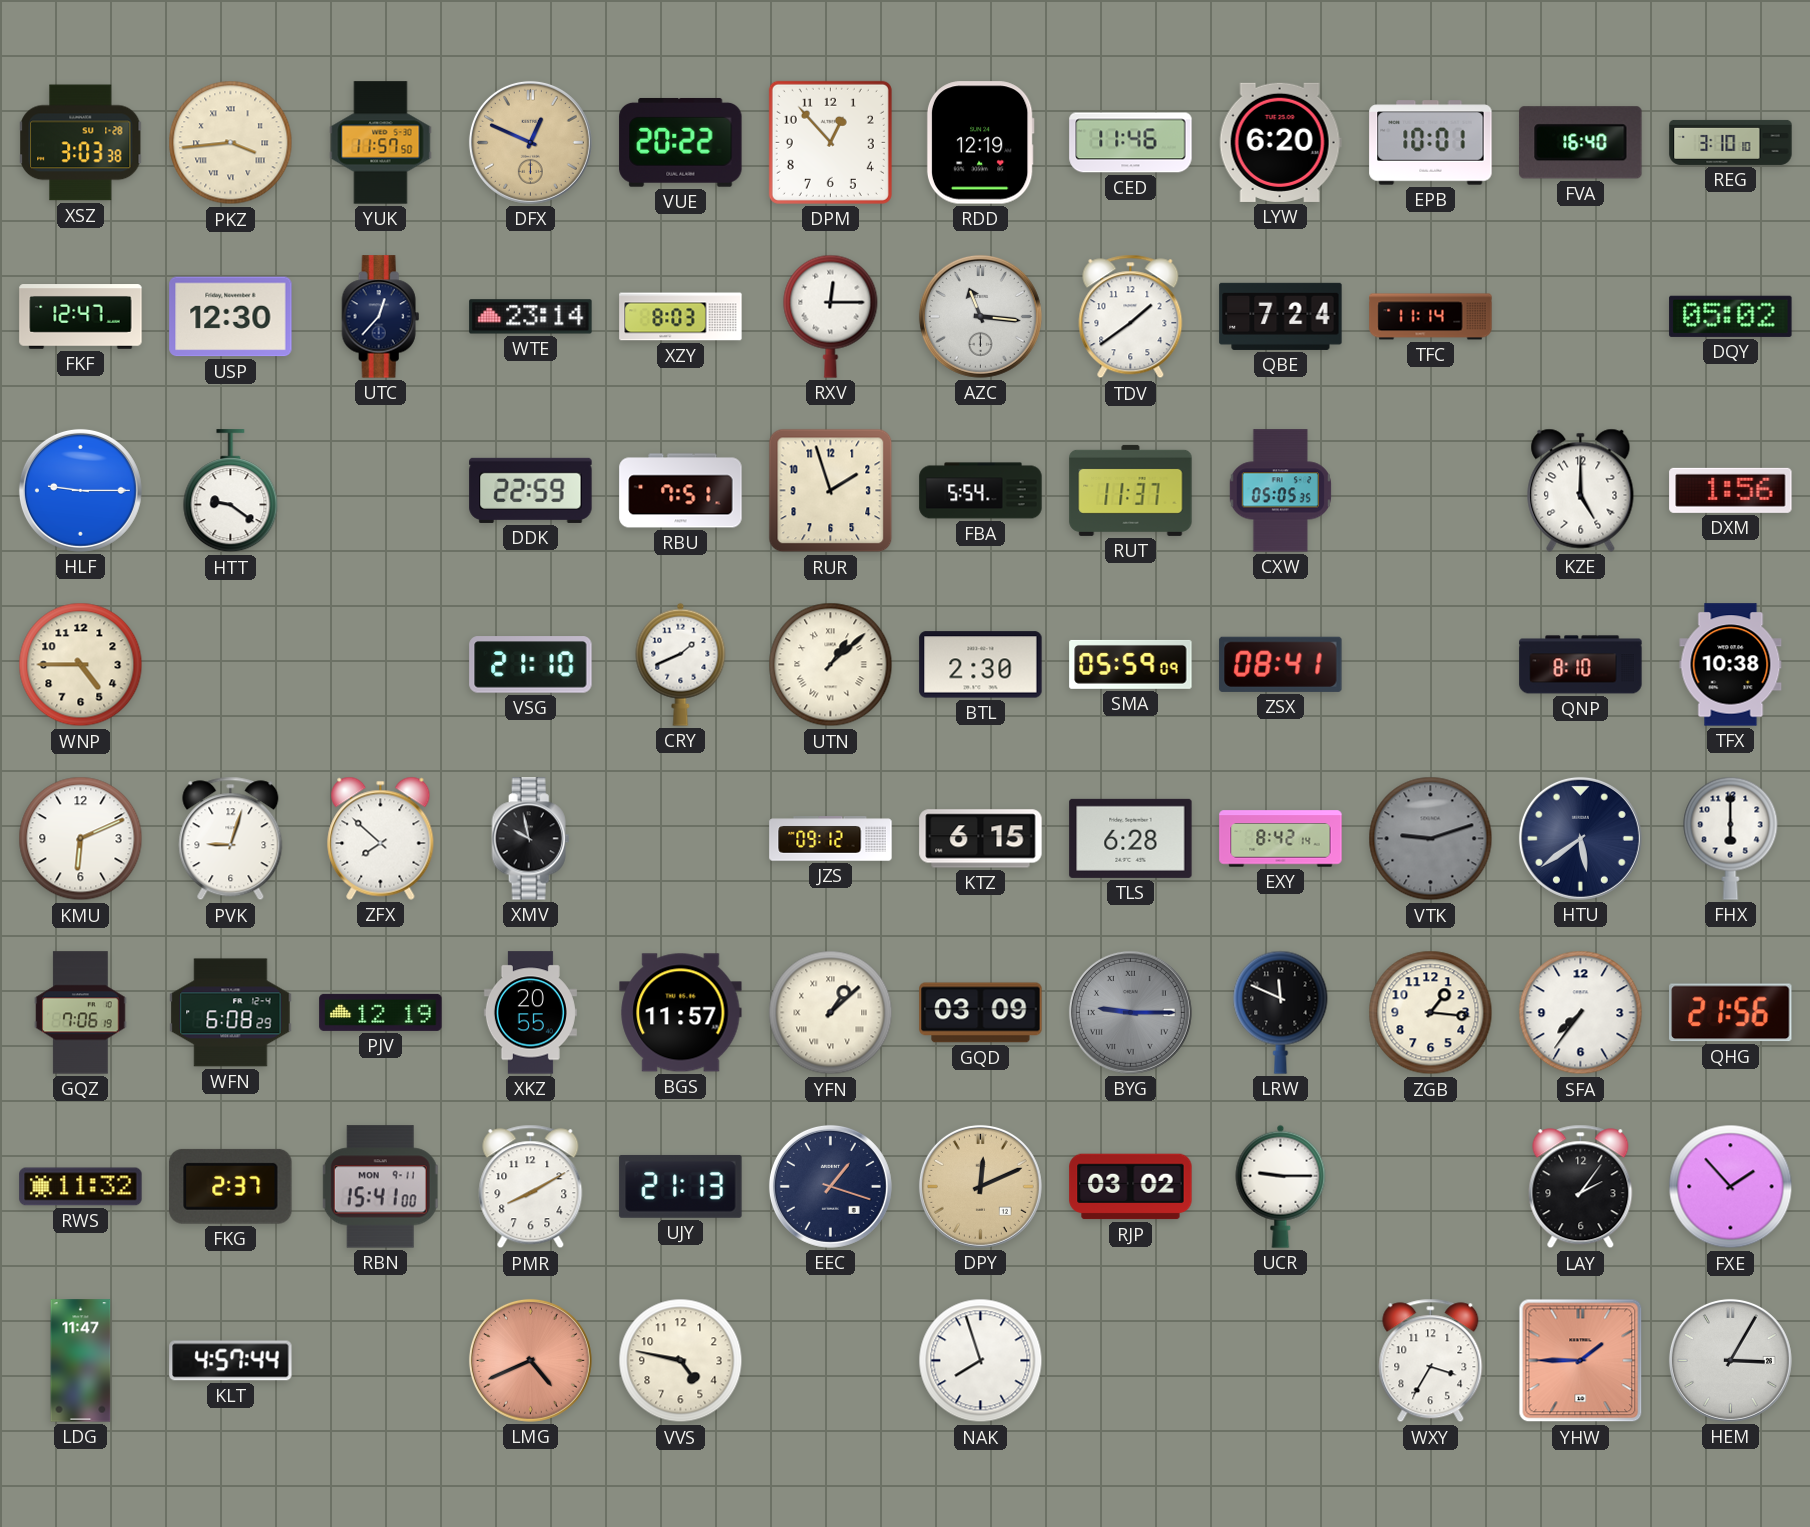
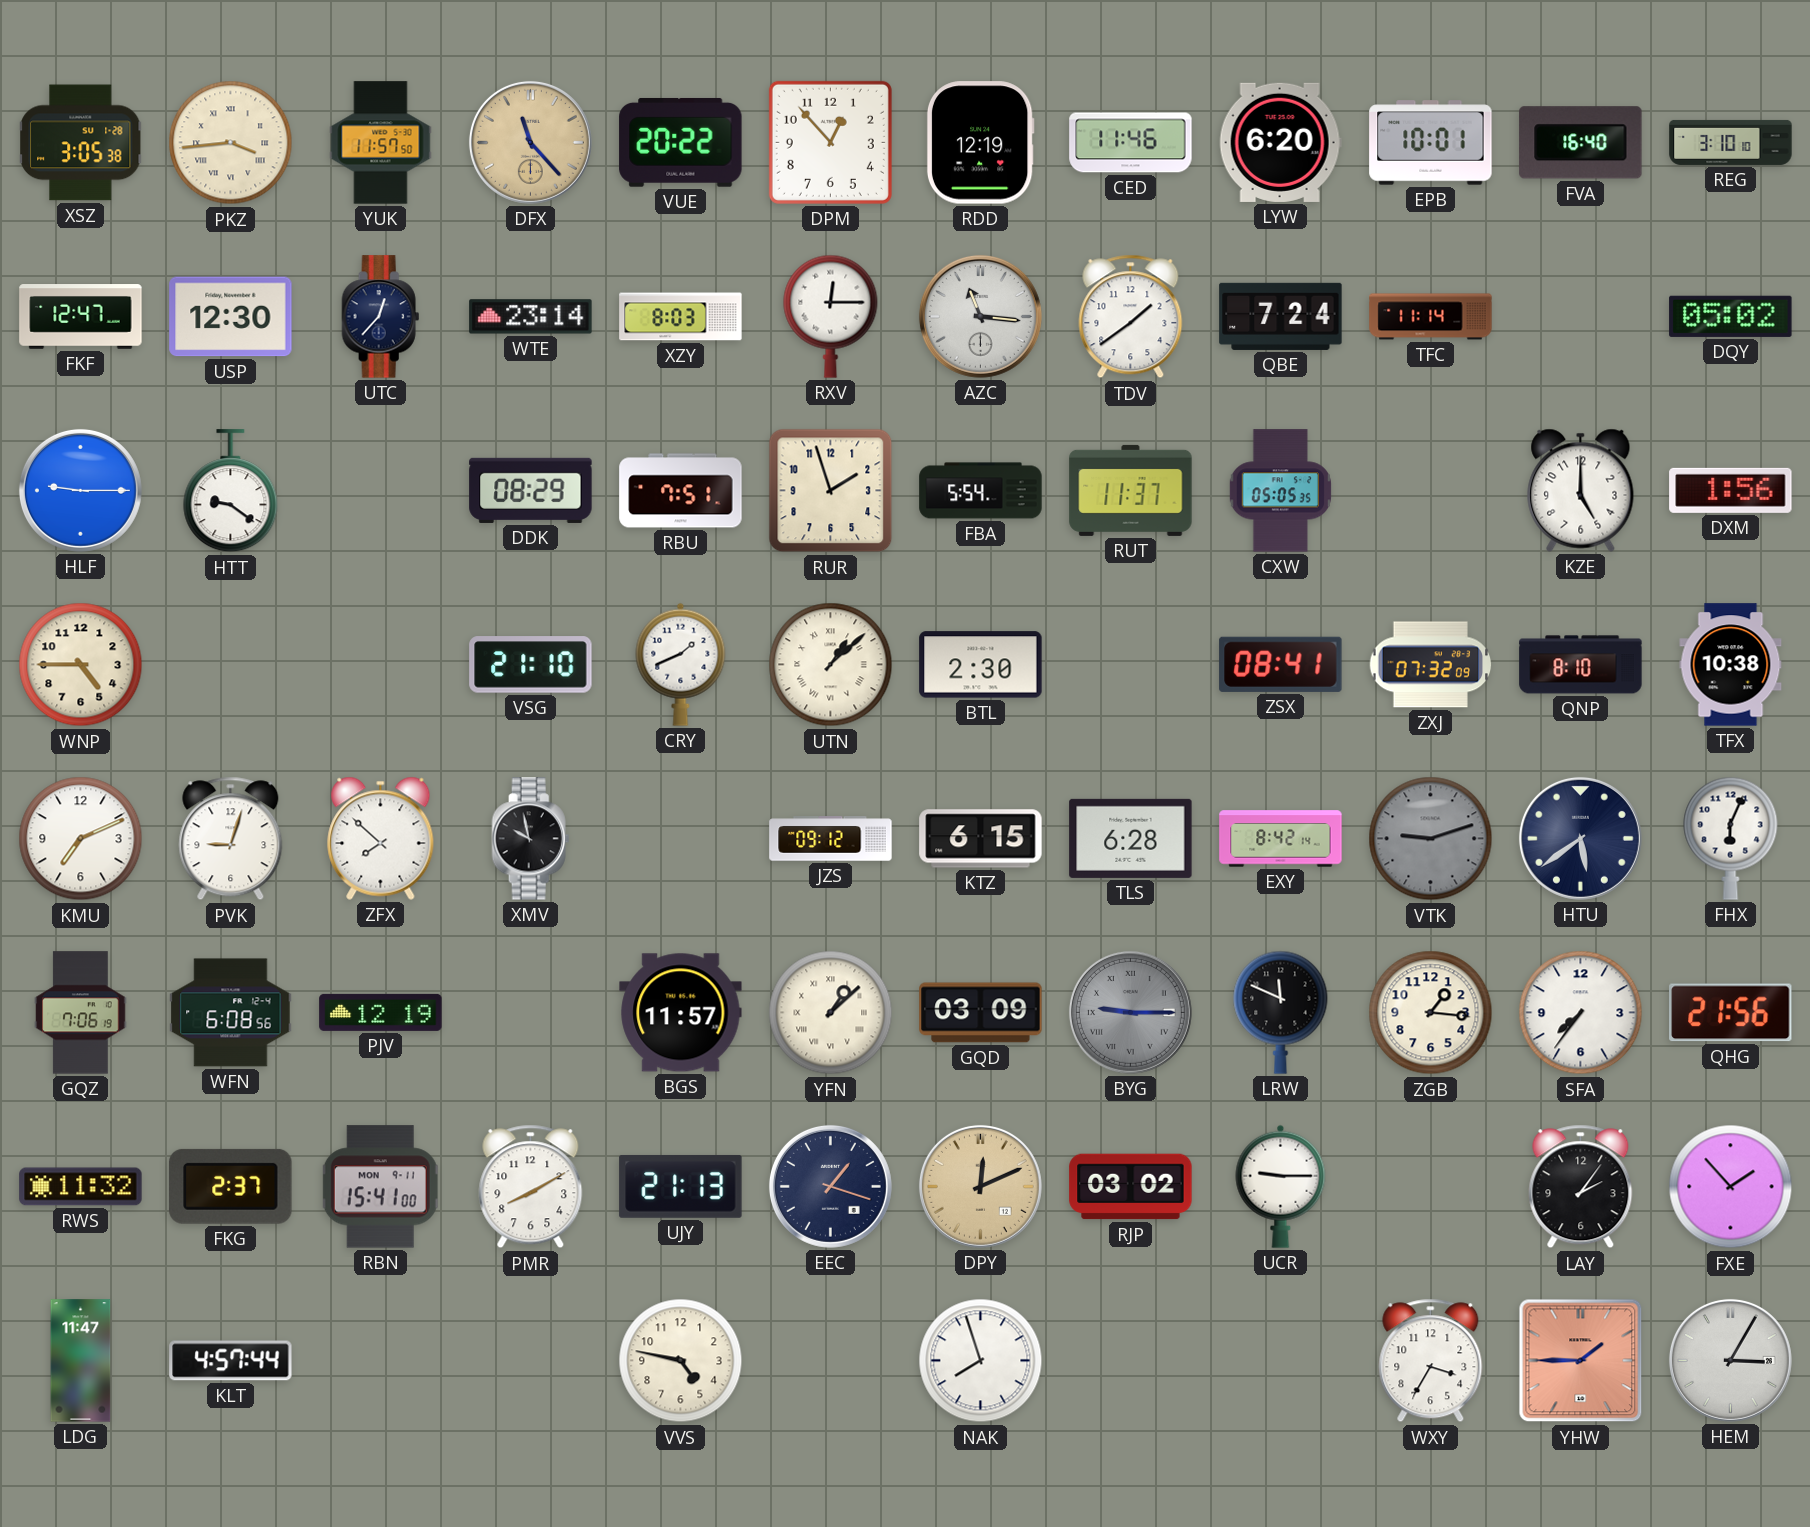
XSZ: 3:03 -> 3:05
DFX: 12:49 -> 11:23
DDK: 22:59 -> 08:29
SMA: 05:59 -> none
ZXJ: none -> 07:32
KMU: 6:11 -> 7:11
FHX: 6:00 -> 6:04
WFN: 6:08:29 -> 6:08:56
XKZ: 20:55 -> none
LMG: 4:41 -> none
